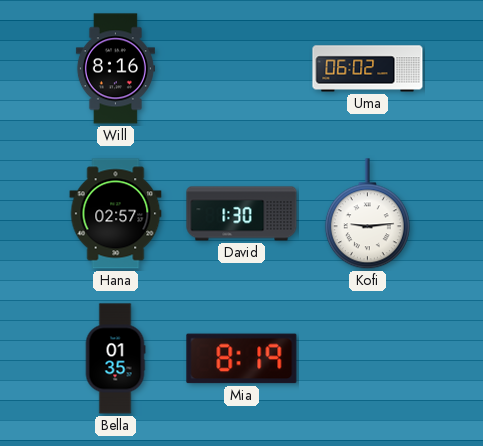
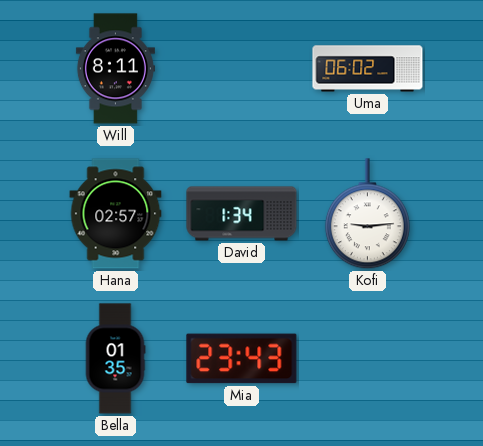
Will: 8:16 -> 8:11
David: 1:30 -> 1:34
Mia: 8:19 -> 23:43
